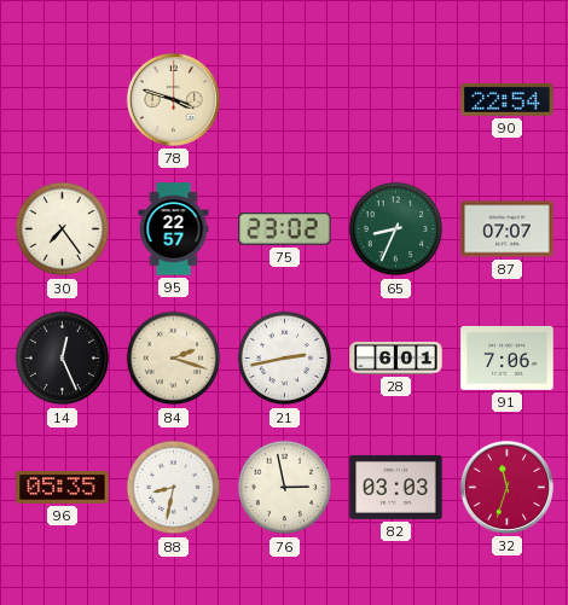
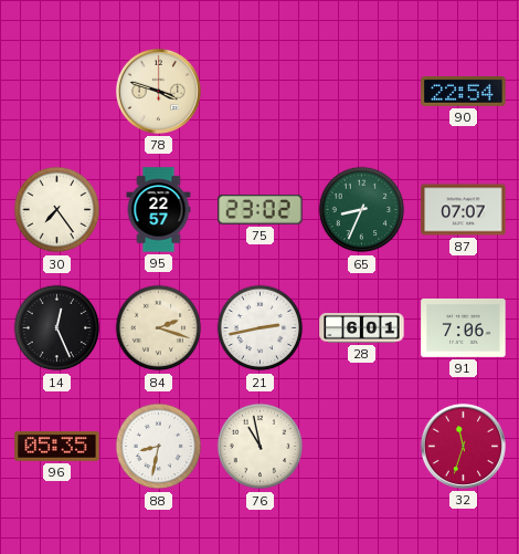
76: 2:58 -> 10:58
82: 03:03 -> none
